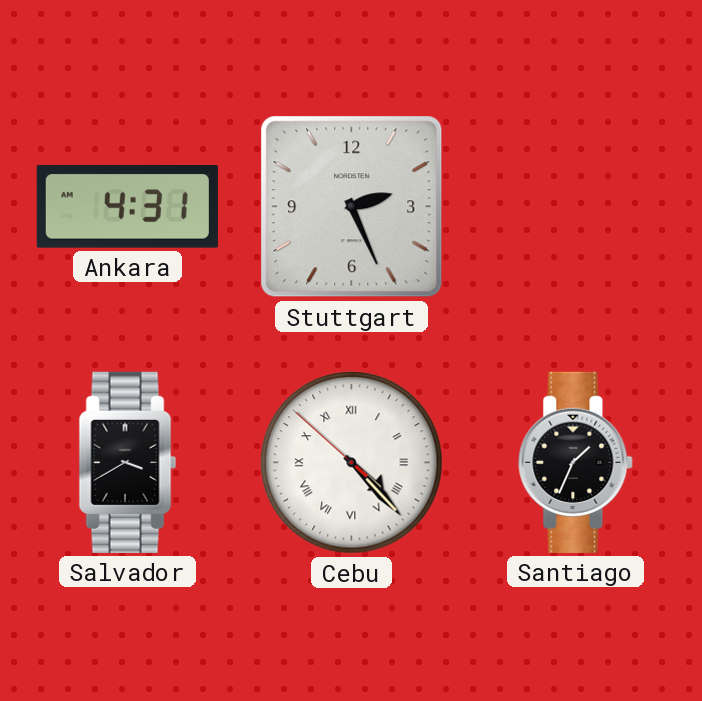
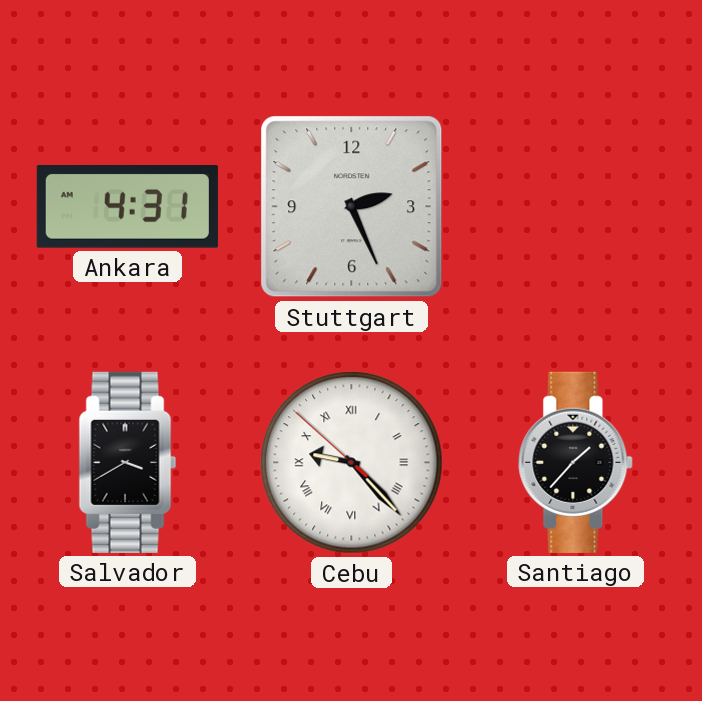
Cebu: 4:22 -> 9:22
Santiago: 1:34 -> 1:37
